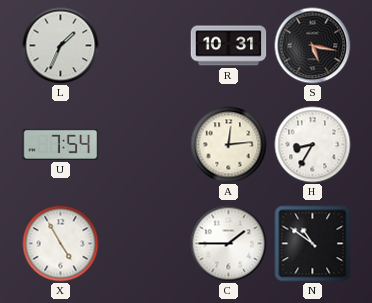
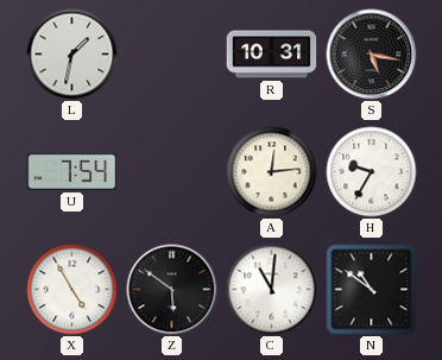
L: 1:34 -> 1:32
H: 8:35 -> 9:35
Z: none -> 5:51
C: 1:45 -> 11:01
